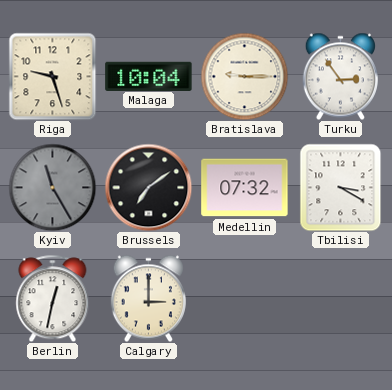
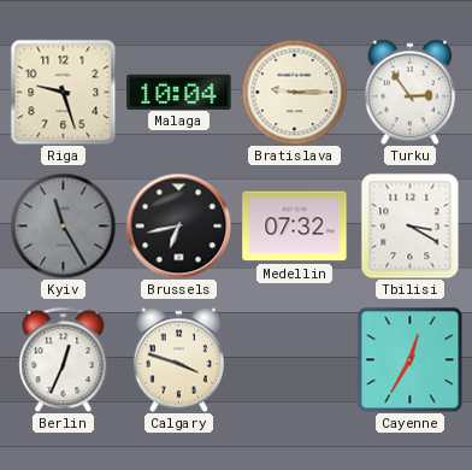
Brussels: 7:09 -> 6:43
Berlin: 12:32 -> 12:34
Calgary: 3:00 -> 3:48
Cayenne: none -> 12:35
